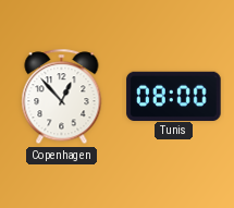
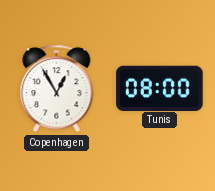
Copenhagen: 12:53 -> 12:55
